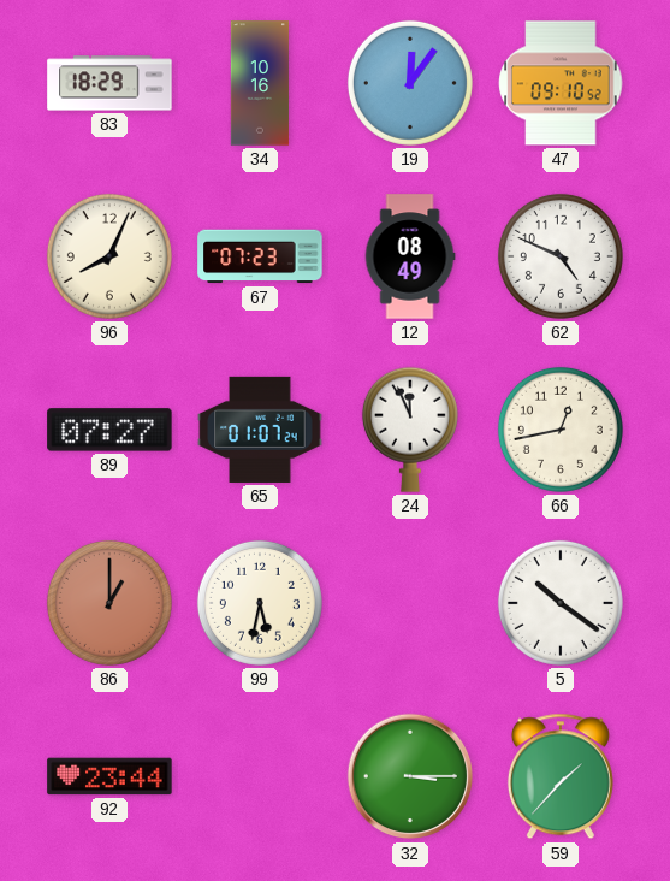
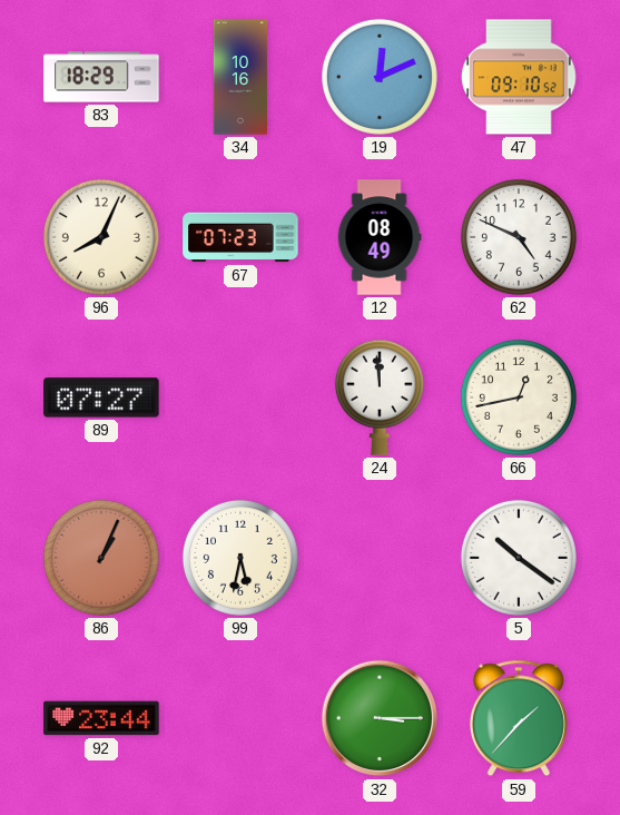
19: 12:06 -> 12:11
65: 01:07 -> none
24: 11:56 -> 11:59
86: 1:00 -> 1:04
